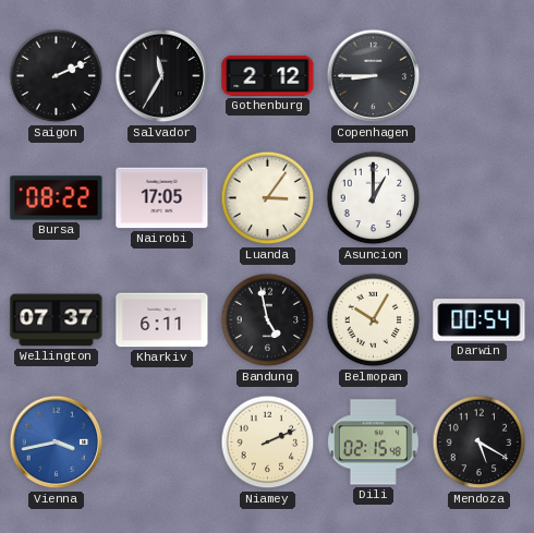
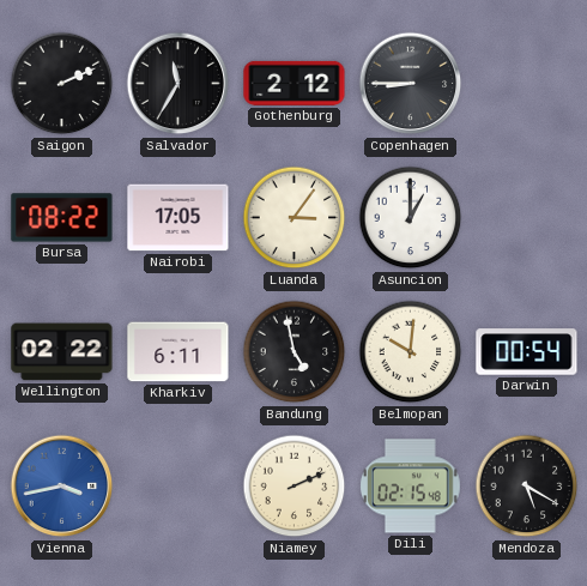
Wellington: 07:37 -> 02:22
Belmopan: 10:05 -> 10:01
